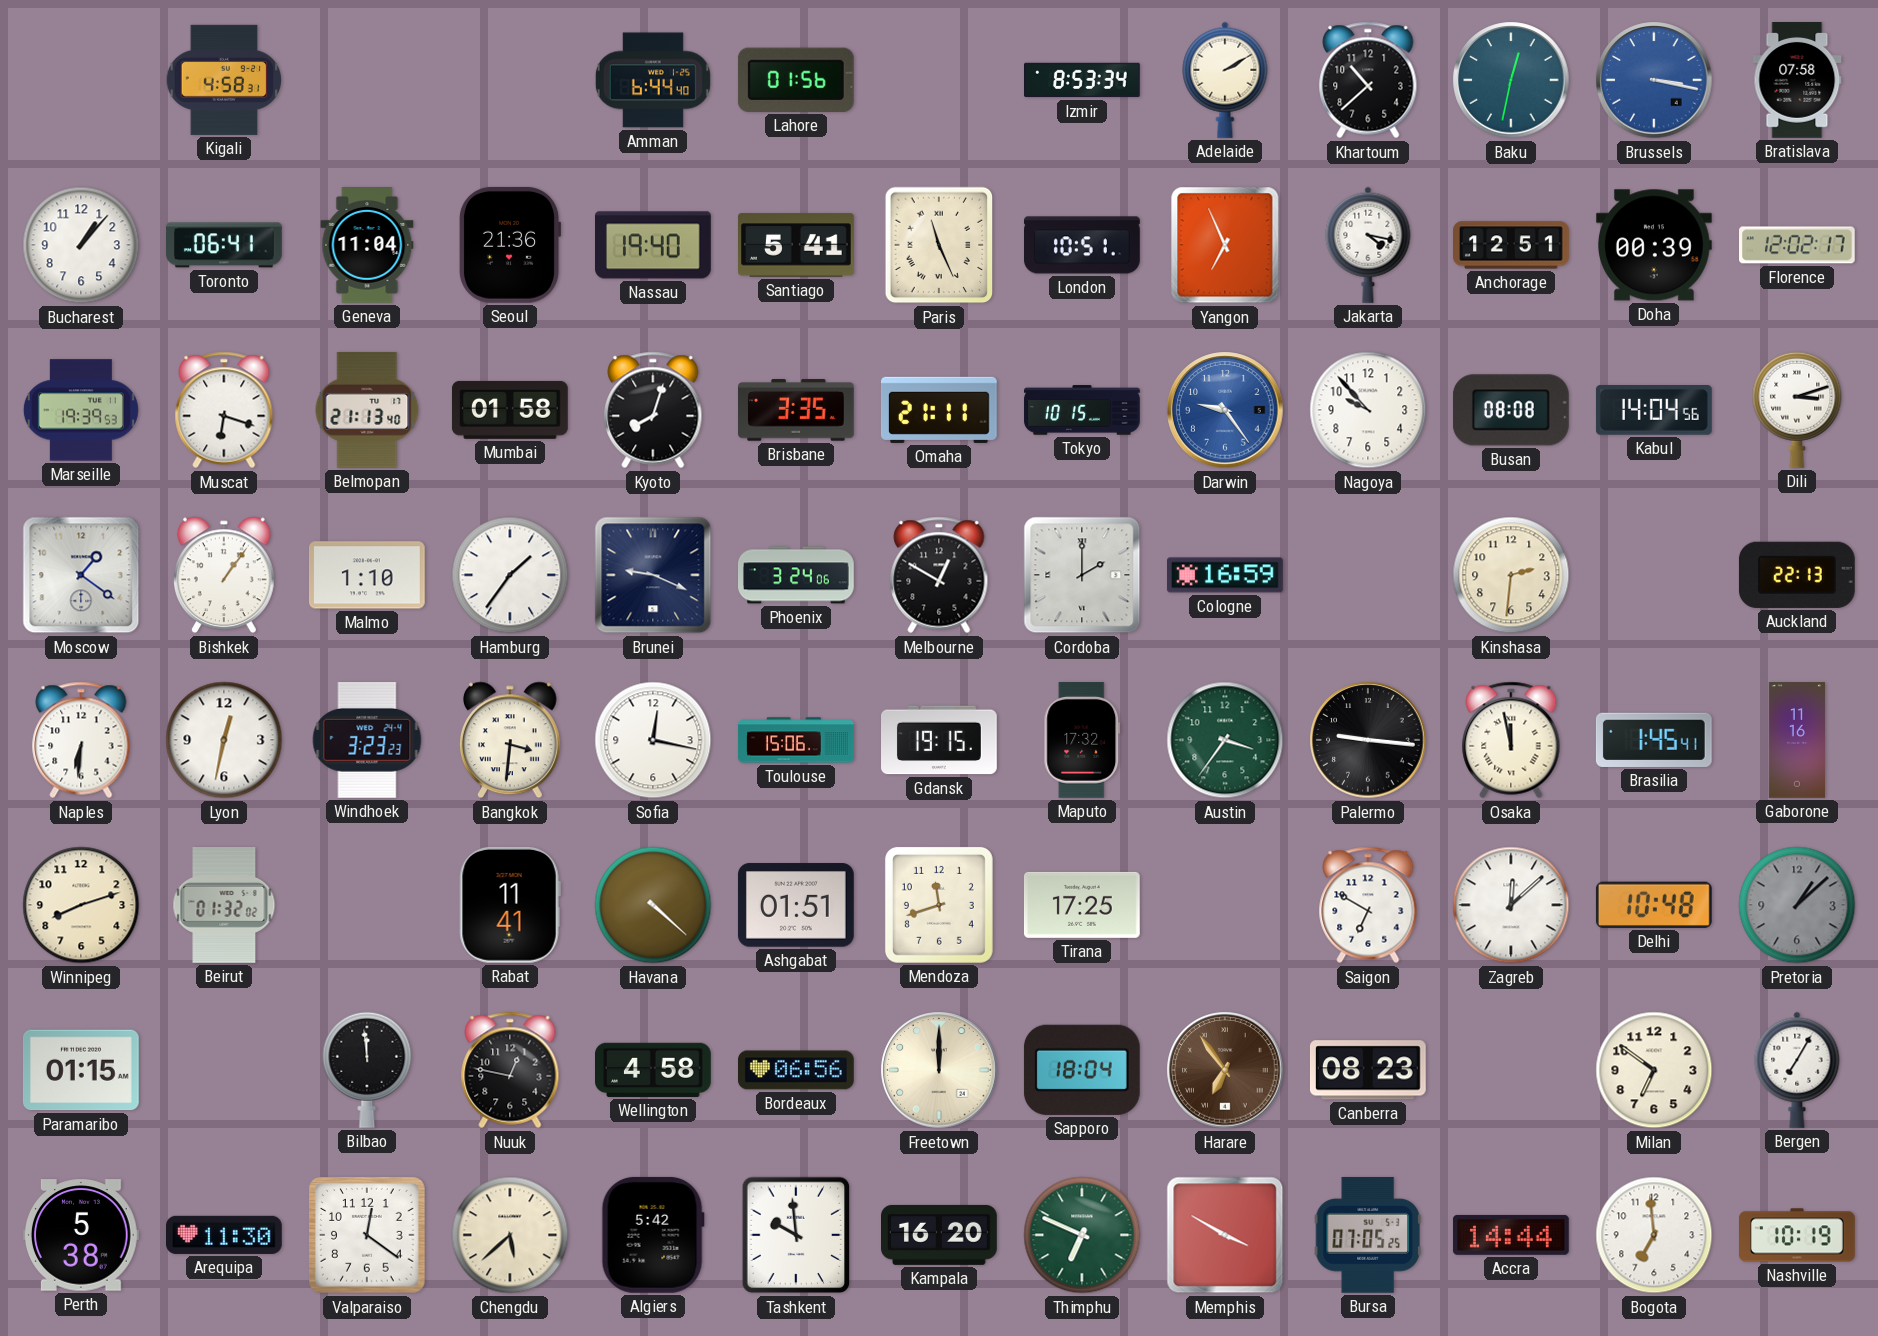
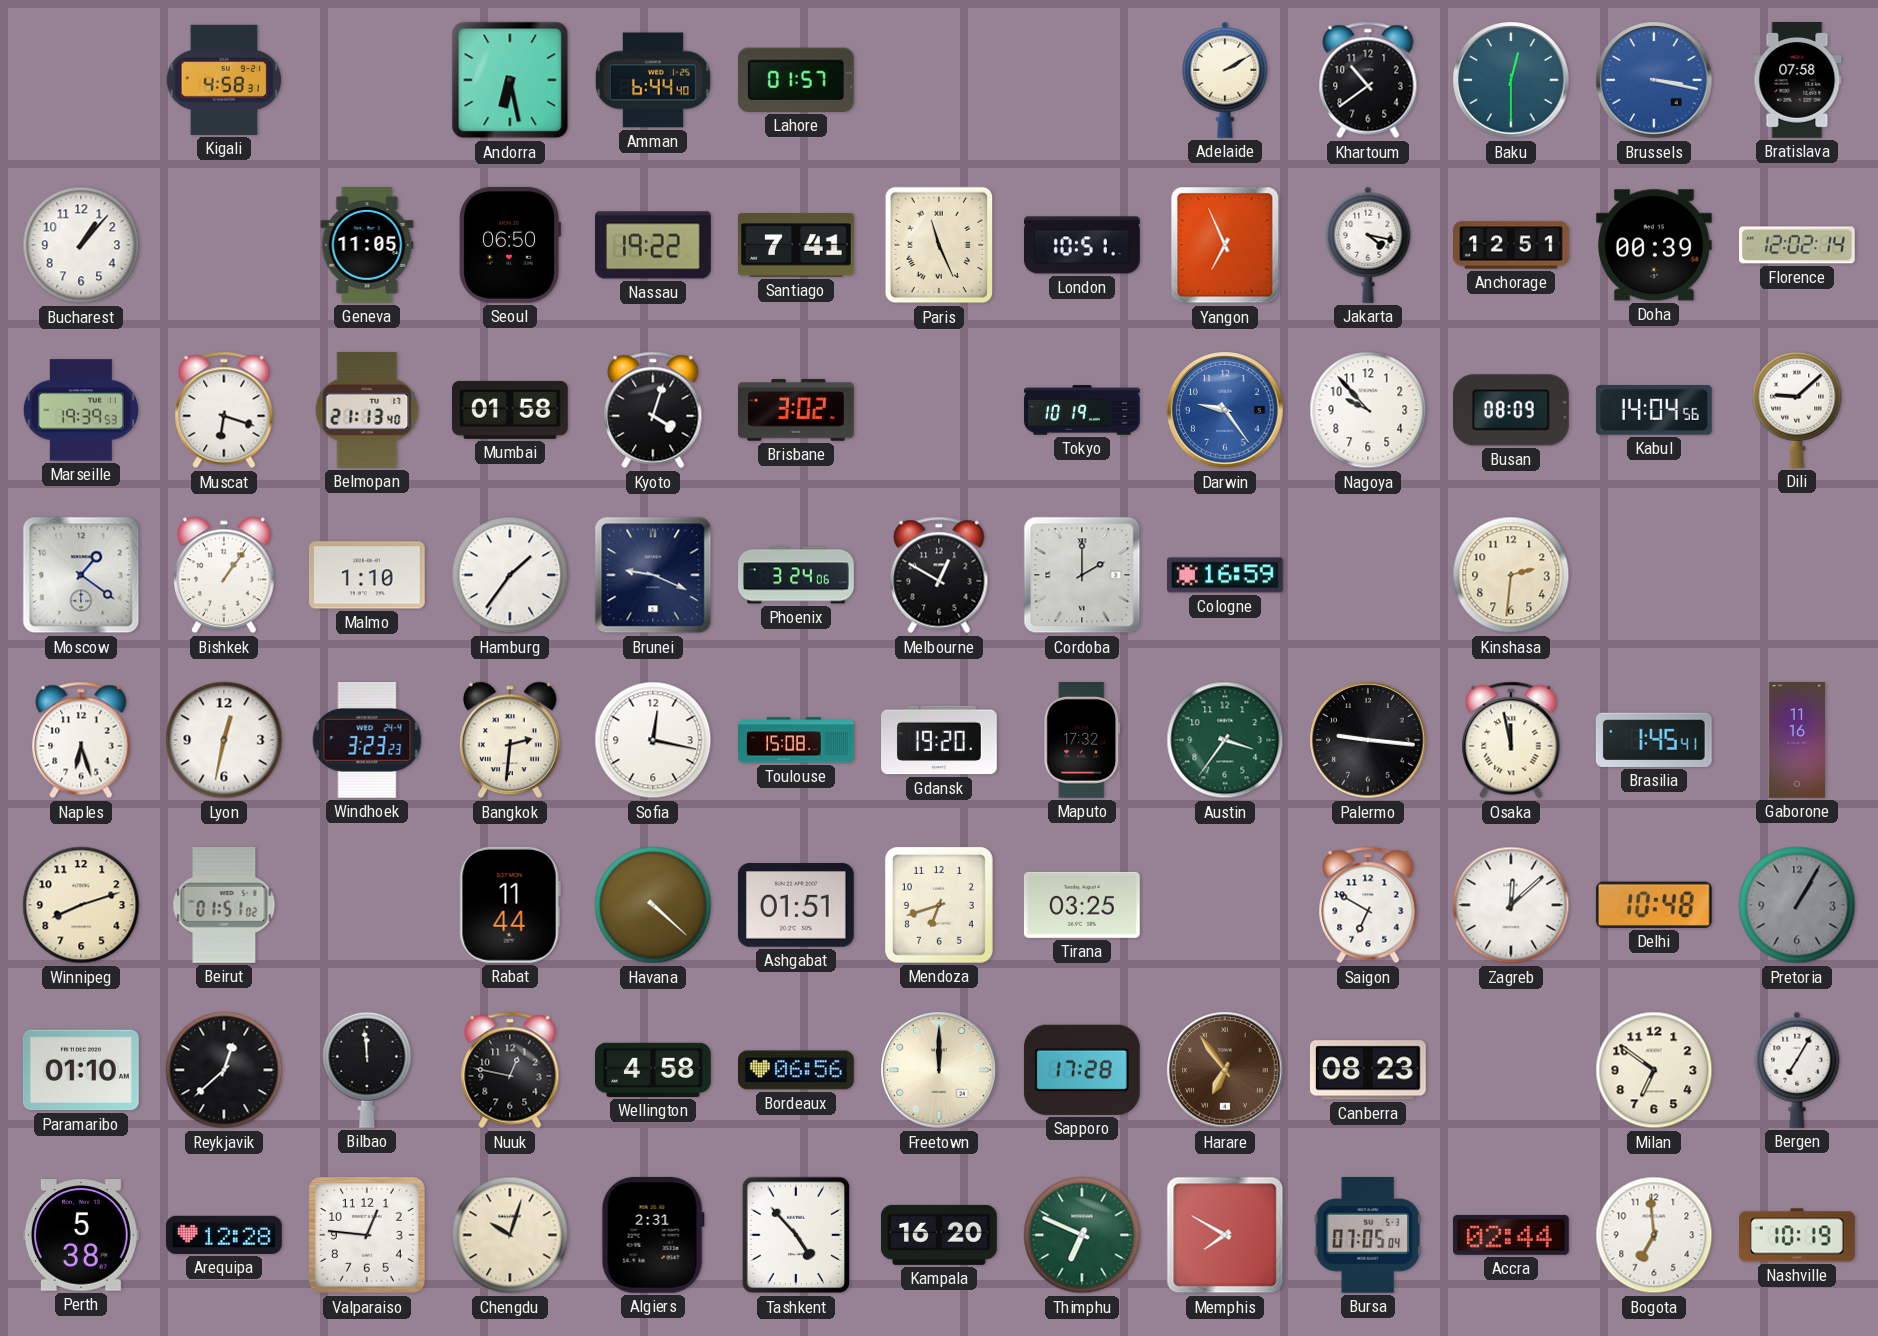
Andorra: none -> 6:28
Lahore: 01:56 -> 01:57
Izmir: 8:53 -> none
Khartoum: 10:38 -> 10:39
Baku: 12:32 -> 12:30
Toronto: 06:41 -> none
Geneva: 11:04 -> 11:05
Seoul: 21:36 -> 06:50
Nassau: 19:40 -> 19:22
Santiago: 5:41 -> 7:41
Florence: 12:02:17 -> 12:02:14
Kyoto: 8:03 -> 4:03
Brisbane: 3:35 -> 3:02
Omaha: 21:11 -> none
Tokyo: 10:15 -> 10:19
Busan: 08:08 -> 08:09
Dili: 3:12 -> 9:08
Auckland: 22:13 -> none
Naples: 6:31 -> 6:27
Bangkok: 3:31 -> 2:31
Toulouse: 15:06 -> 15:08
Gdansk: 19:15 -> 19:20
Beirut: 01:32 -> 01:51
Rabat: 11:41 -> 11:44
Mendoza: 11:42 -> 6:42
Tirana: 17:25 -> 03:25
Pretoria: 1:08 -> 1:05
Paramaribo: 01:15 -> 01:10
Reykjavik: none -> 12:38
Sapporo: 18:04 -> 17:28
Arequipa: 11:30 -> 12:28
Valparaiso: 12:21 -> 12:46
Chengdu: 5:38 -> 10:03
Algiers: 5:42 -> 2:31
Tashkent: 9:59 -> 4:53
Memphis: 3:50 -> 7:50
Bursa: 07:05:25 -> 07:05:04
Accra: 14:44 -> 02:44
